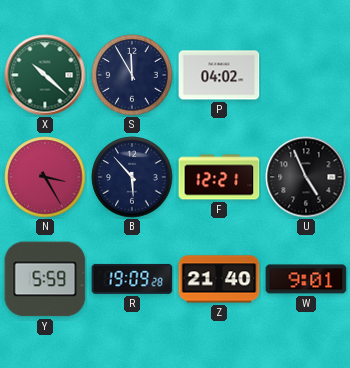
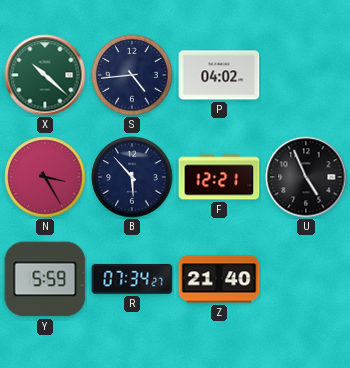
S: 11:55 -> 4:44
R: 19:09 -> 07:34
W: 9:01 -> none
